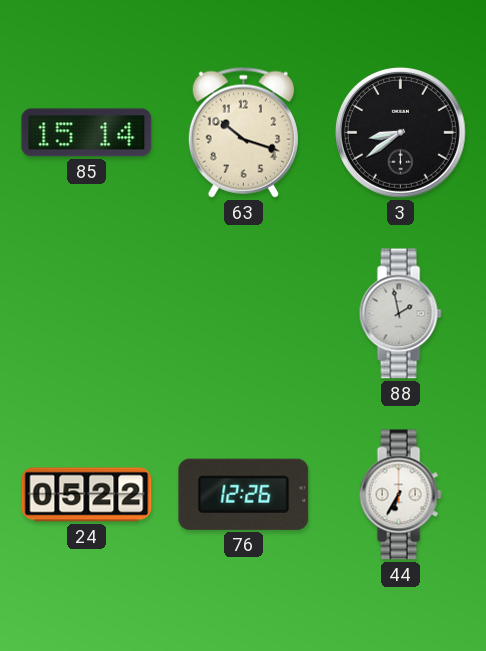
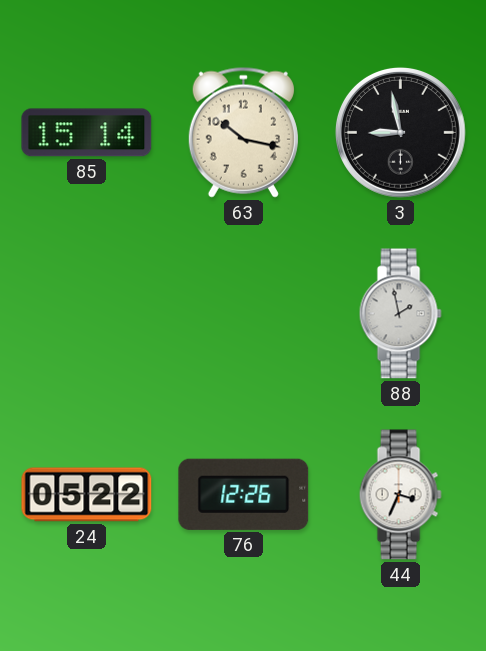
63: 10:18 -> 10:17
3: 8:39 -> 8:58
44: 6:35 -> 3:34
